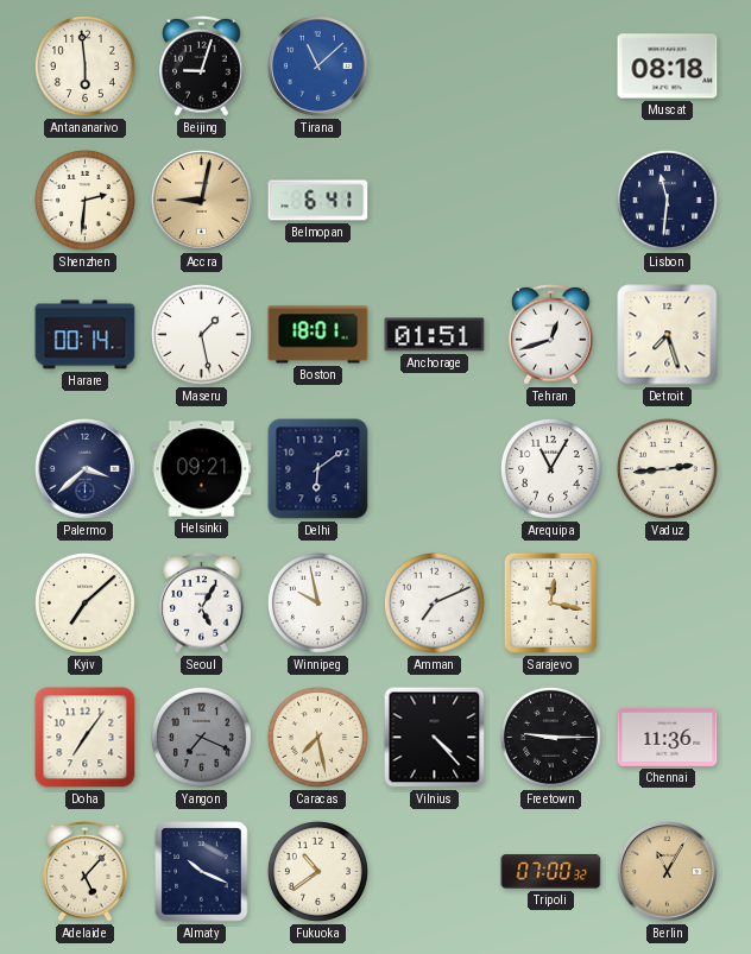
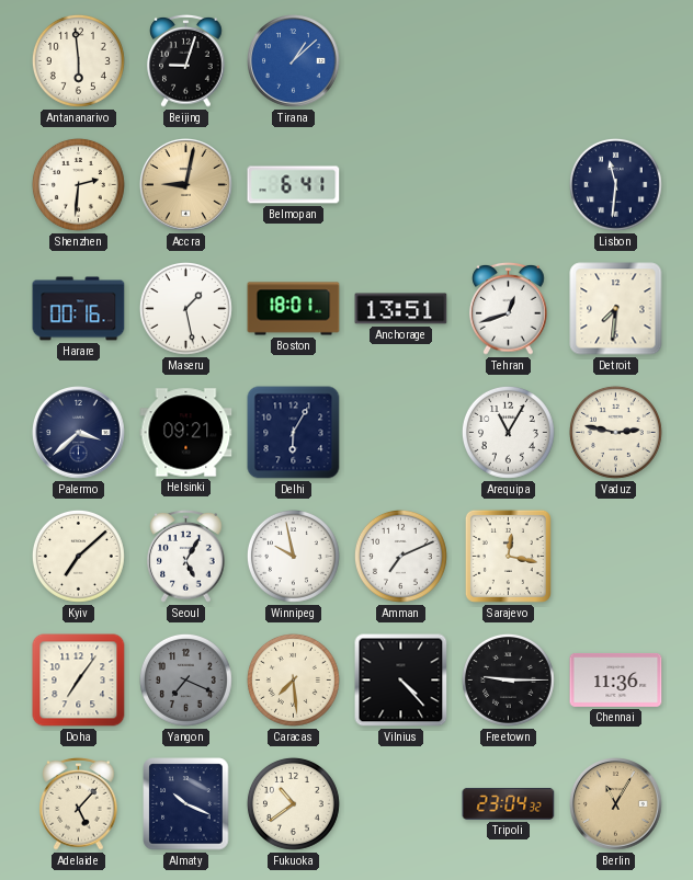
Tirana: 11:08 -> 1:08
Muscat: 08:18 -> none
Harare: 00:14 -> 00:16
Anchorage: 01:51 -> 13:51
Detroit: 7:27 -> 7:31
Delhi: 6:09 -> 6:05
Vaduz: 2:44 -> 2:47
Caracas: 7:28 -> 7:29
Tripoli: 07:00 -> 23:04
